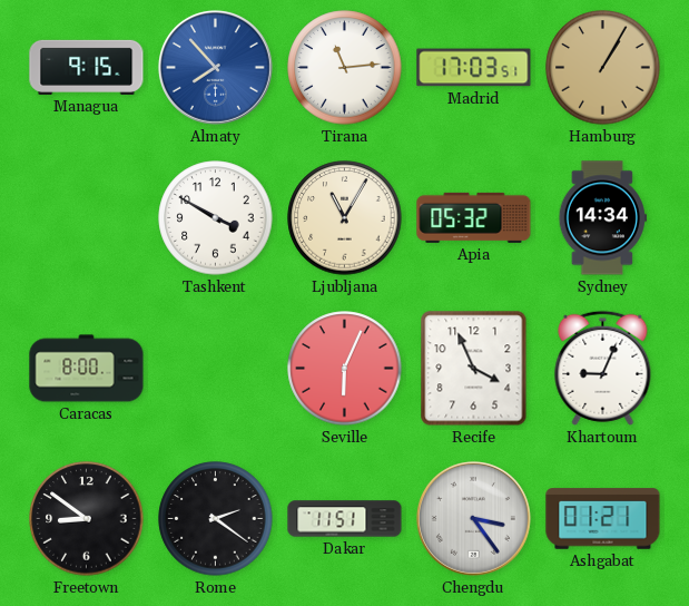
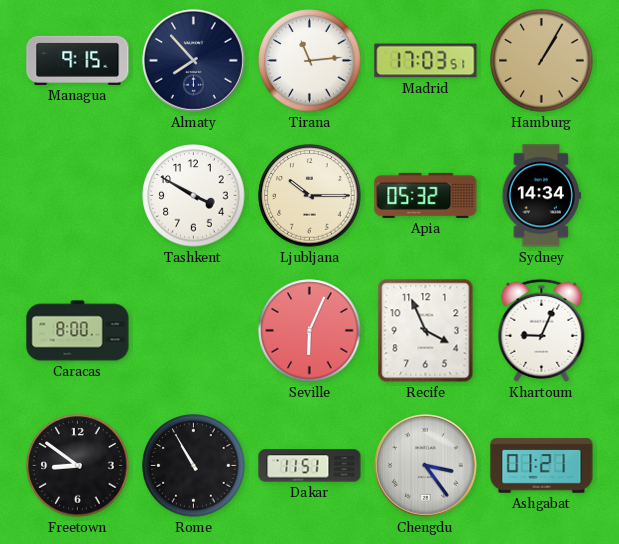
Almaty dial: blue -> navy
Ljubljana: 11:05 -> 10:15
Rome: 2:21 -> 10:55
